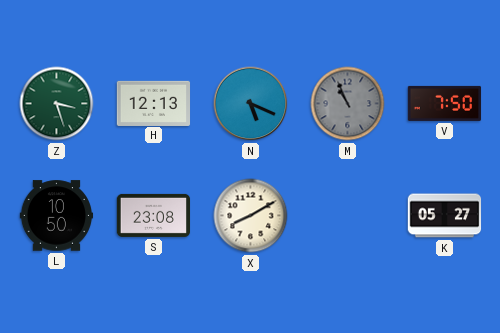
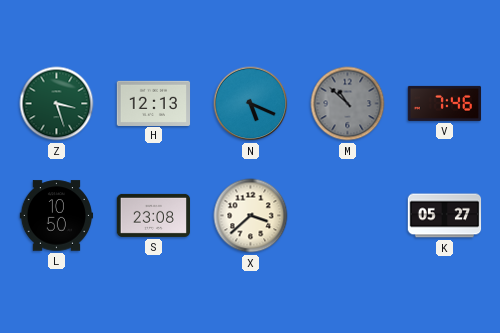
M: 10:56 -> 10:52
V: 7:50 -> 7:46
X: 8:10 -> 3:38
